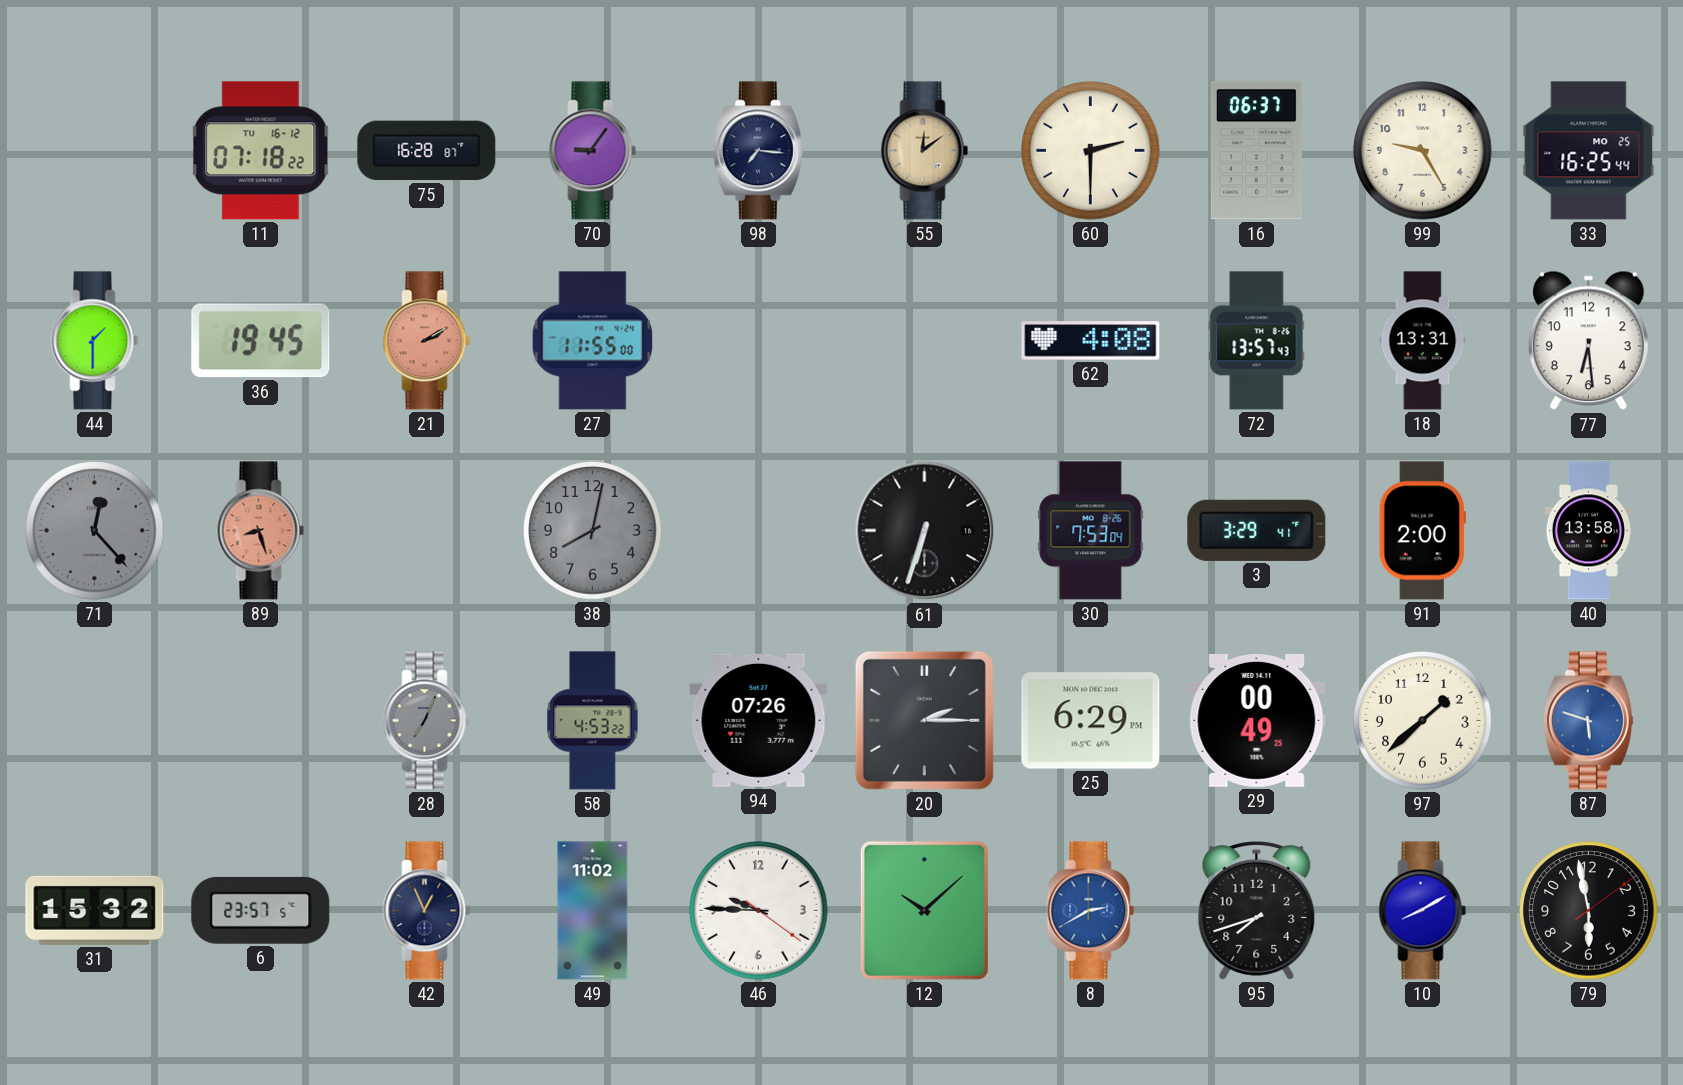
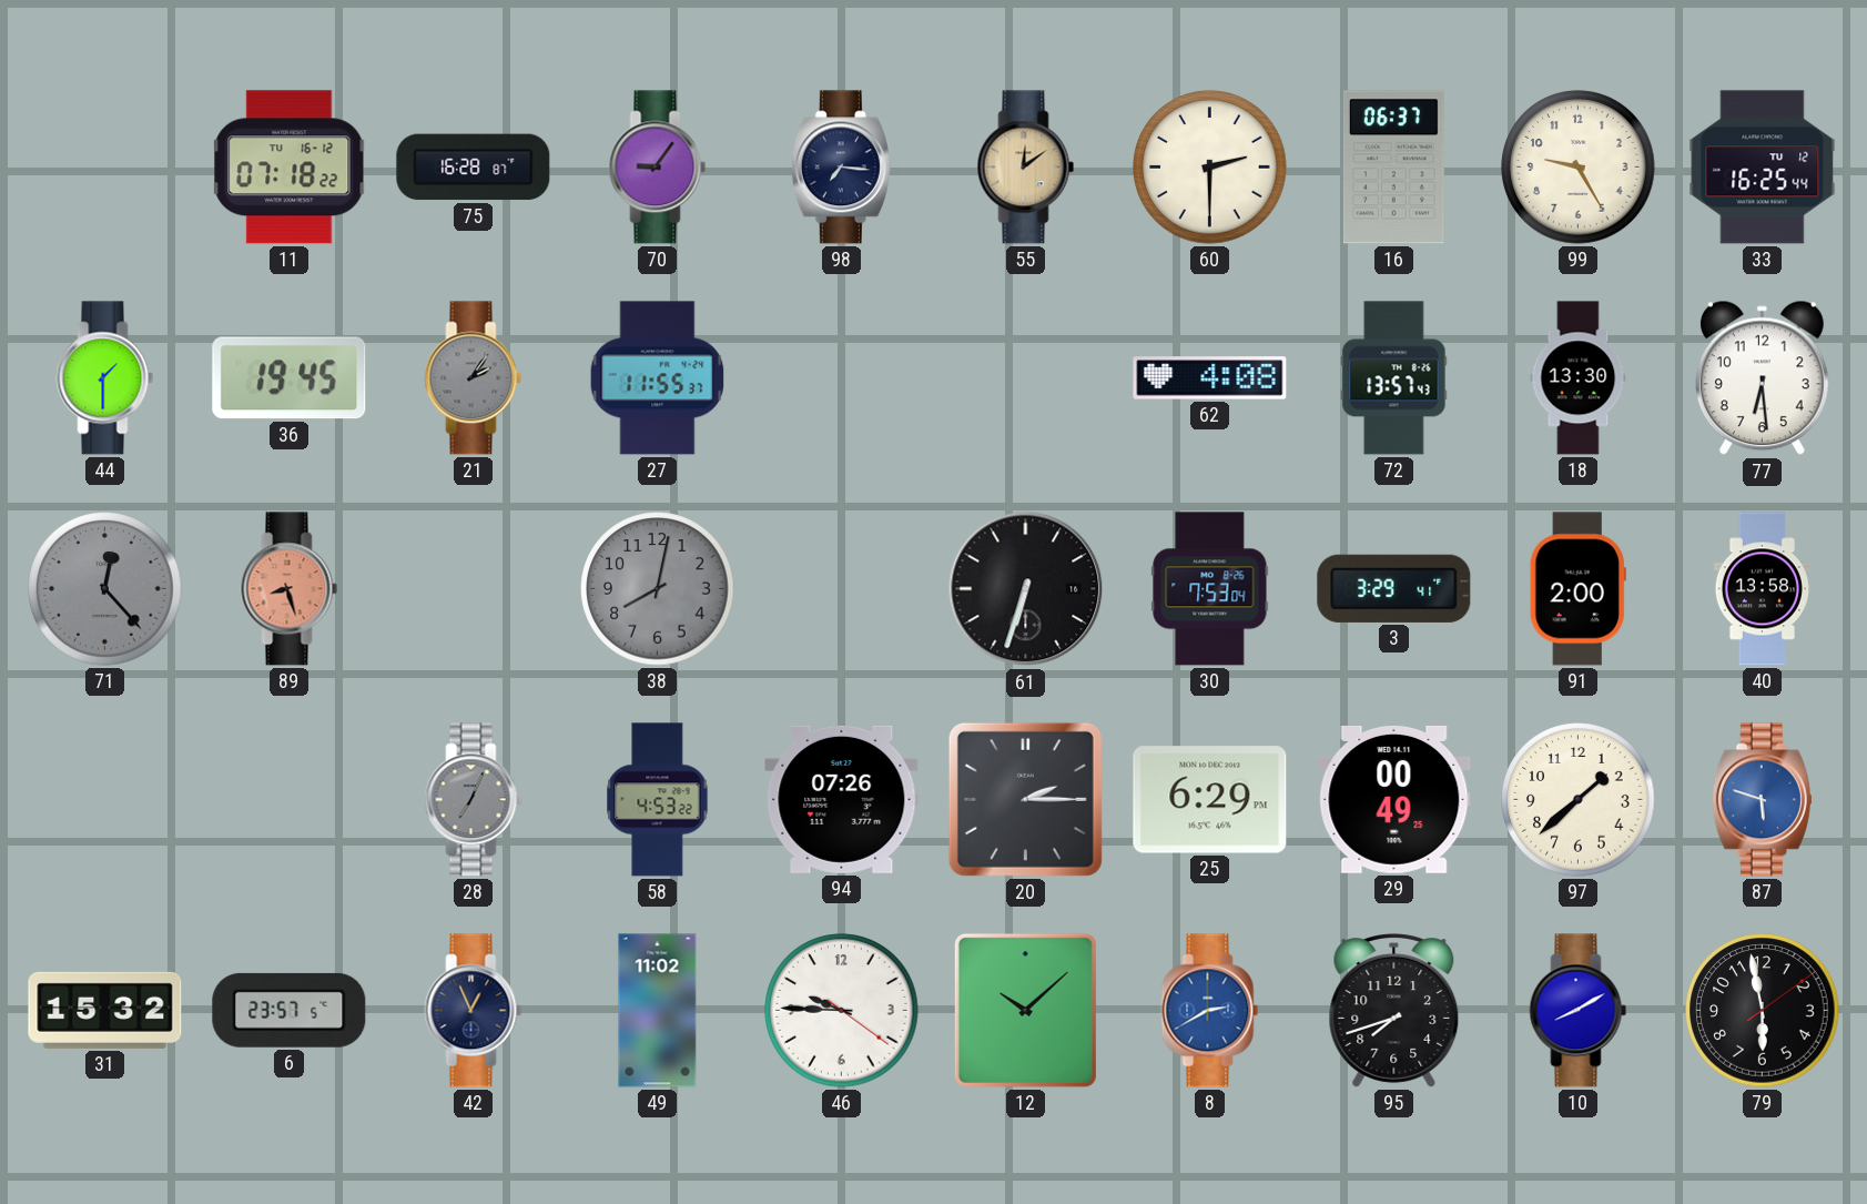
33 date: MO 25 -> TU 12
21: 2:10 -> 2:06
21 dial: salmon -> grey
27: 11:55:00 -> 11:55:37
18: 13:31 -> 13:30
